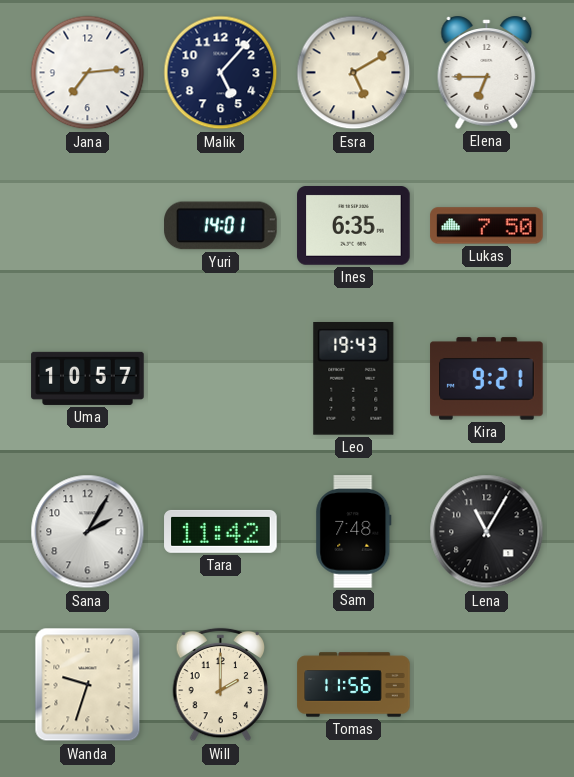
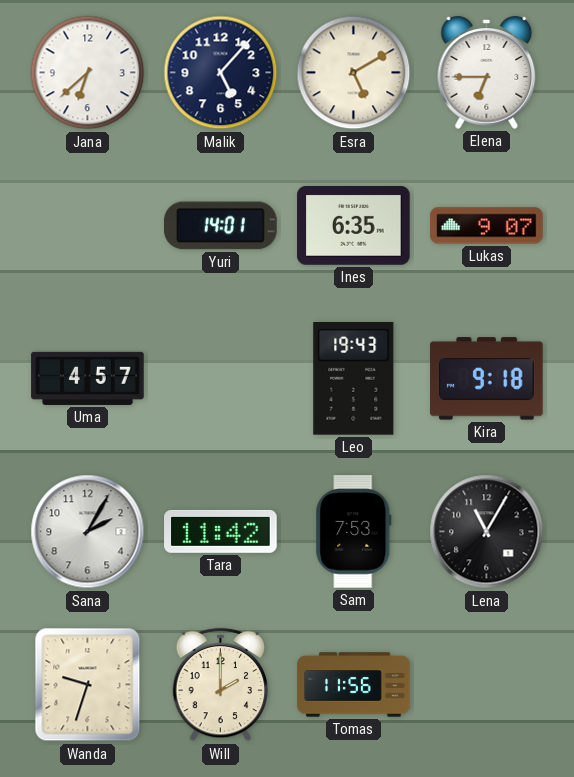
Jana: 7:14 -> 6:38
Lukas: 7:50 -> 9:07
Uma: 10:57 -> 4:57
Kira: 9:21 -> 9:18
Sam: 7:48 -> 7:53
